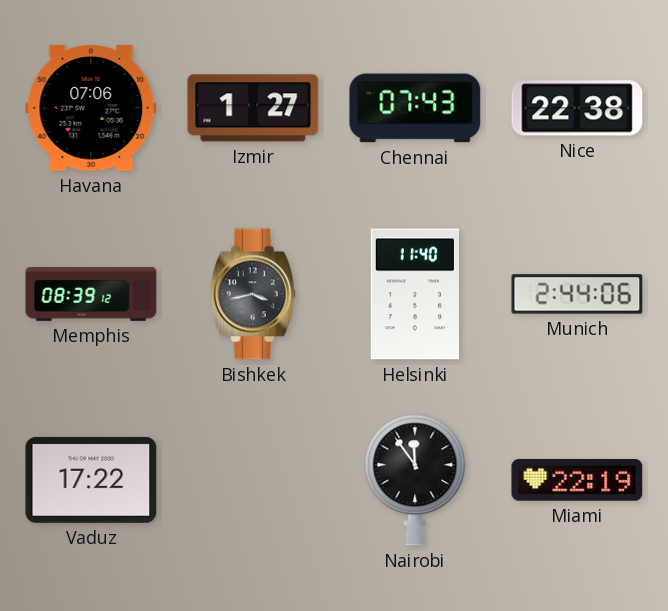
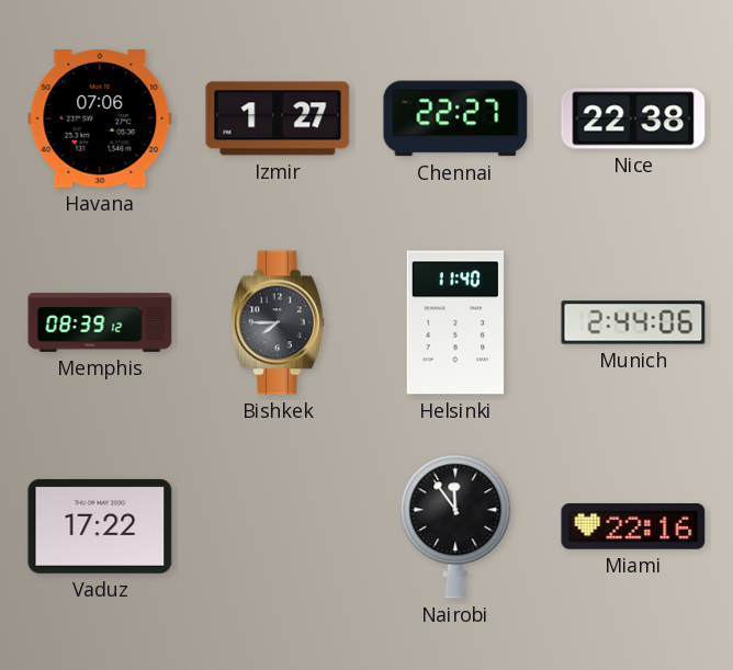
Chennai: 07:43 -> 22:27
Bishkek: 3:43 -> 7:45
Miami: 22:19 -> 22:16
